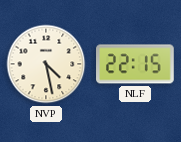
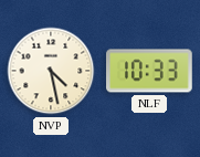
NLF: 22:15 -> 10:33
